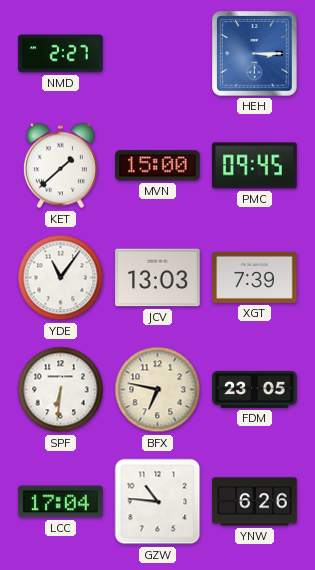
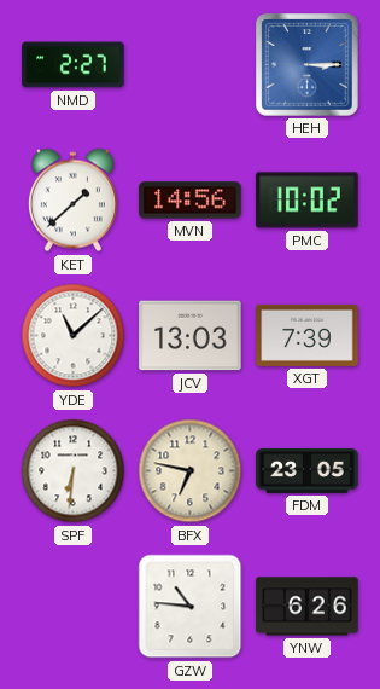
MVN: 15:00 -> 14:56
PMC: 09:45 -> 10:02
YDE: 11:06 -> 11:08
LCC: 17:04 -> none
